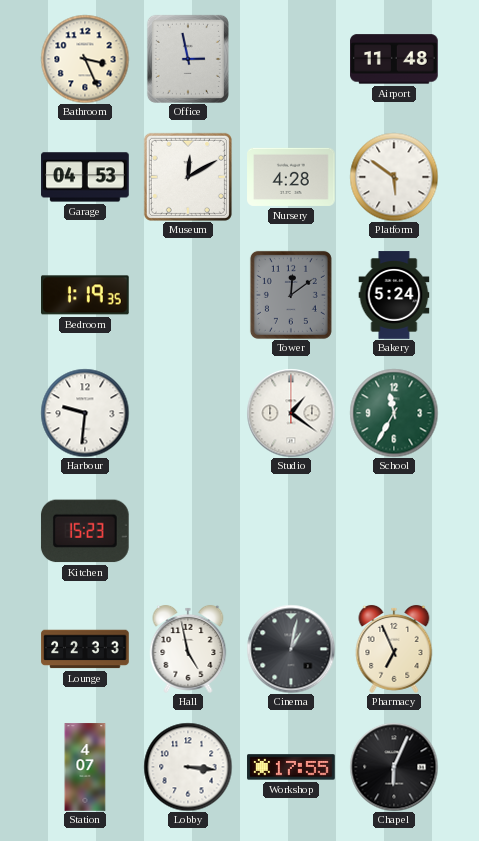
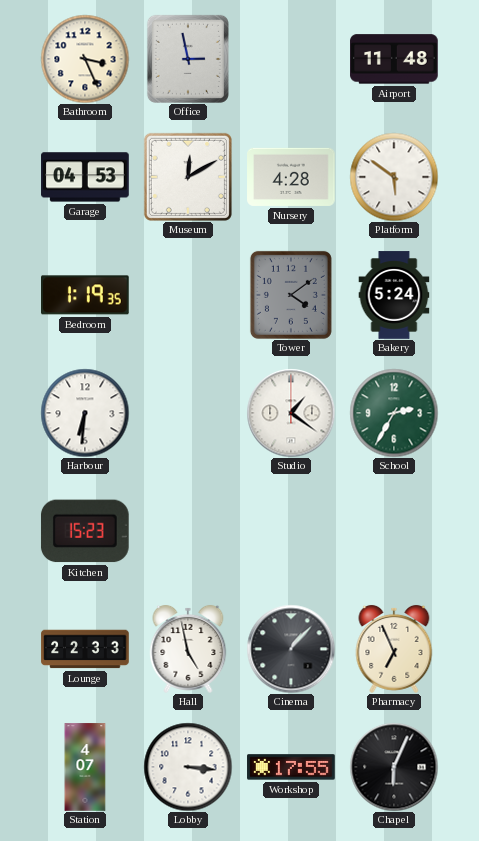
Tower: 12:09 -> 4:09
Harbour: 9:31 -> 6:31
School: 11:35 -> 2:35
Cinema: 1:02 -> 1:07
